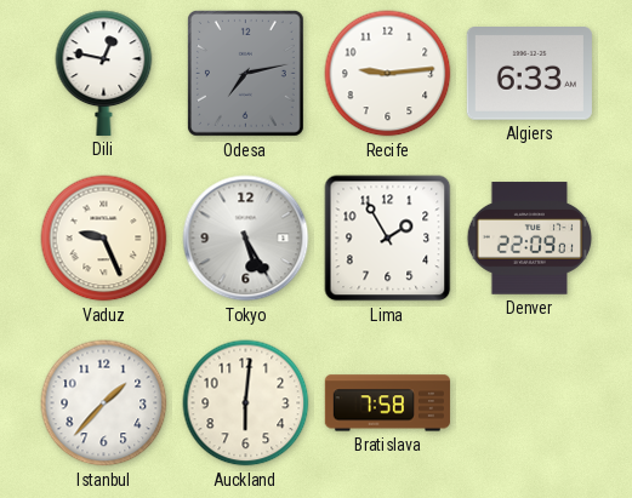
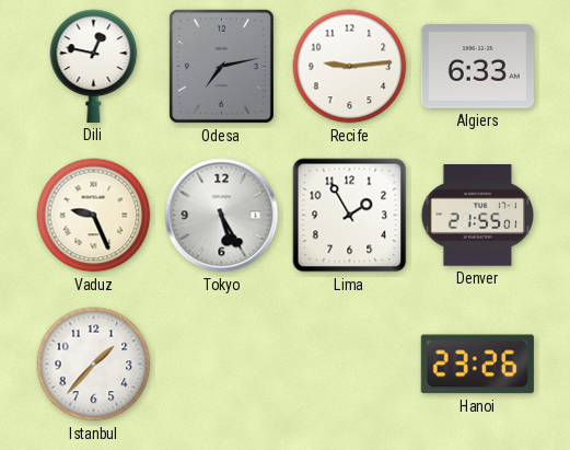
Denver: 22:09 -> 21:55
Auckland: 6:01 -> none
Bratislava: 7:58 -> none
Hanoi: none -> 23:26
